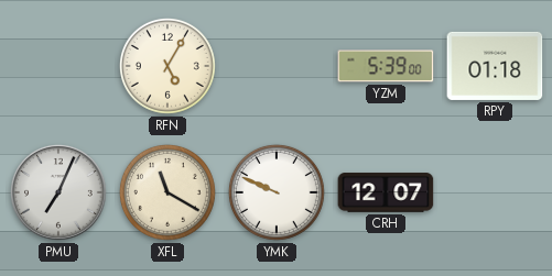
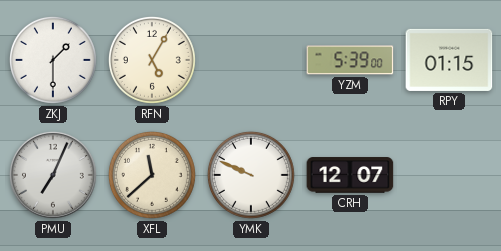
ZKJ: none -> 1:30
RPY: 01:18 -> 01:15
XFL: 11:20 -> 11:38
